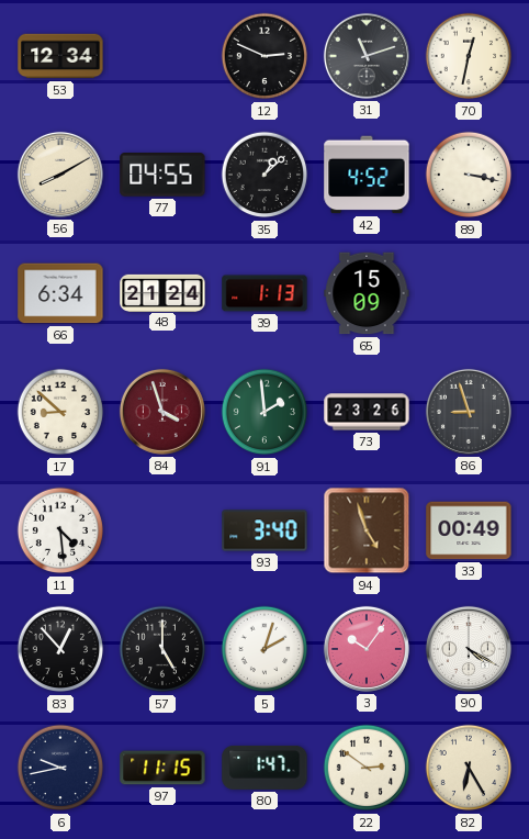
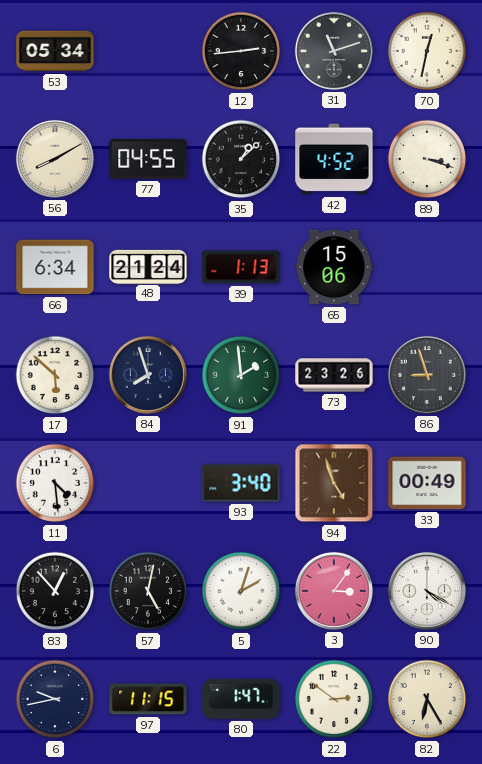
53: 12:34 -> 05:34
12: 2:49 -> 2:44
89: 3:17 -> 3:18
65: 15:09 -> 15:06
17: 8:52 -> 5:52
84: 3:57 -> 7:57
84 dial: burgundy -> navy
57: 5:00 -> 5:02
3: 10:06 -> 3:06
